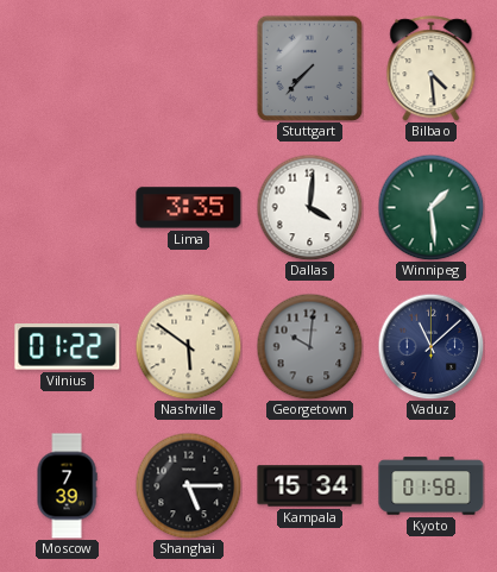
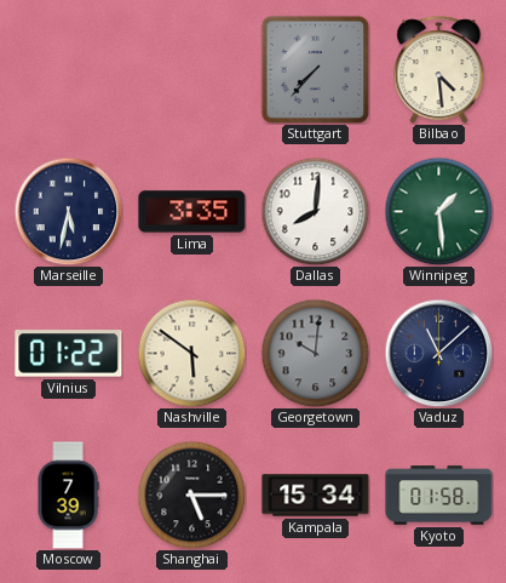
Marseille: none -> 5:32
Dallas: 4:01 -> 8:01
